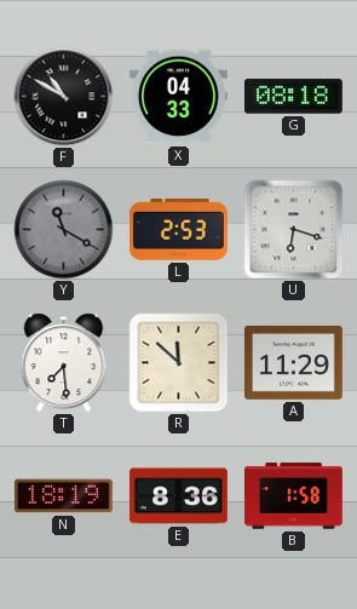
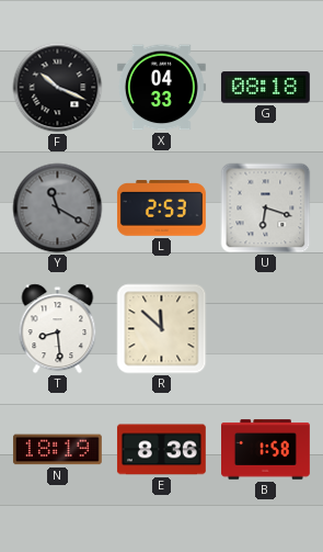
F: 10:50 -> 10:19
T: 7:29 -> 8:29
A: 11:29 -> none
